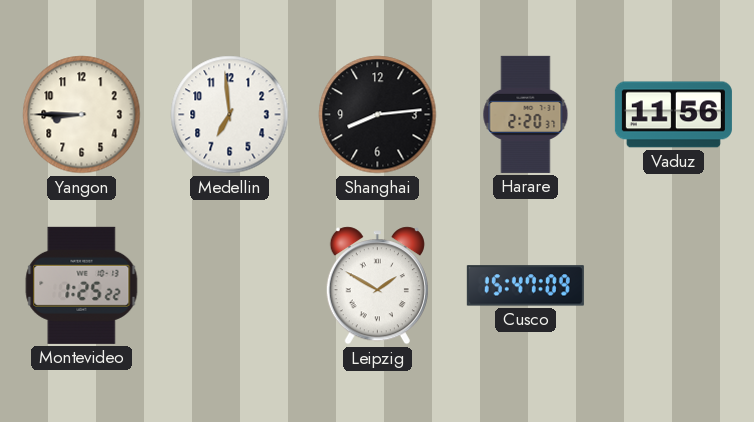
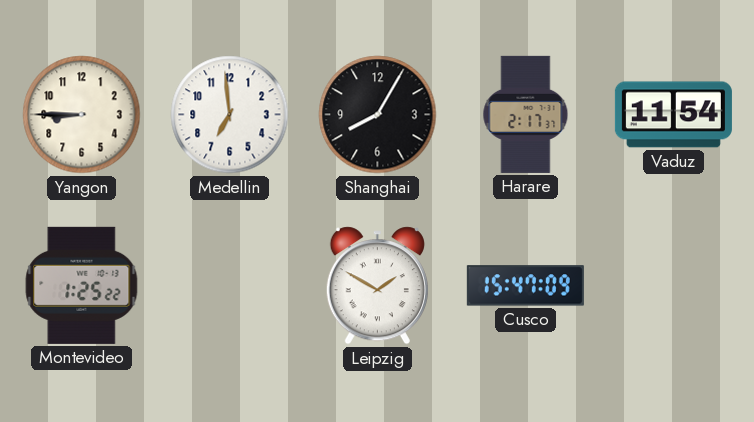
Shanghai: 8:14 -> 8:05
Harare: 2:20 -> 2:17
Vaduz: 11:56 -> 11:54
